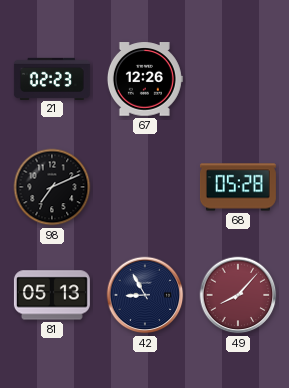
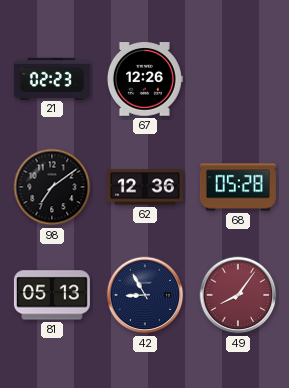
98: 7:11 -> 7:09
62: none -> 12:36
49: 8:07 -> 8:06
